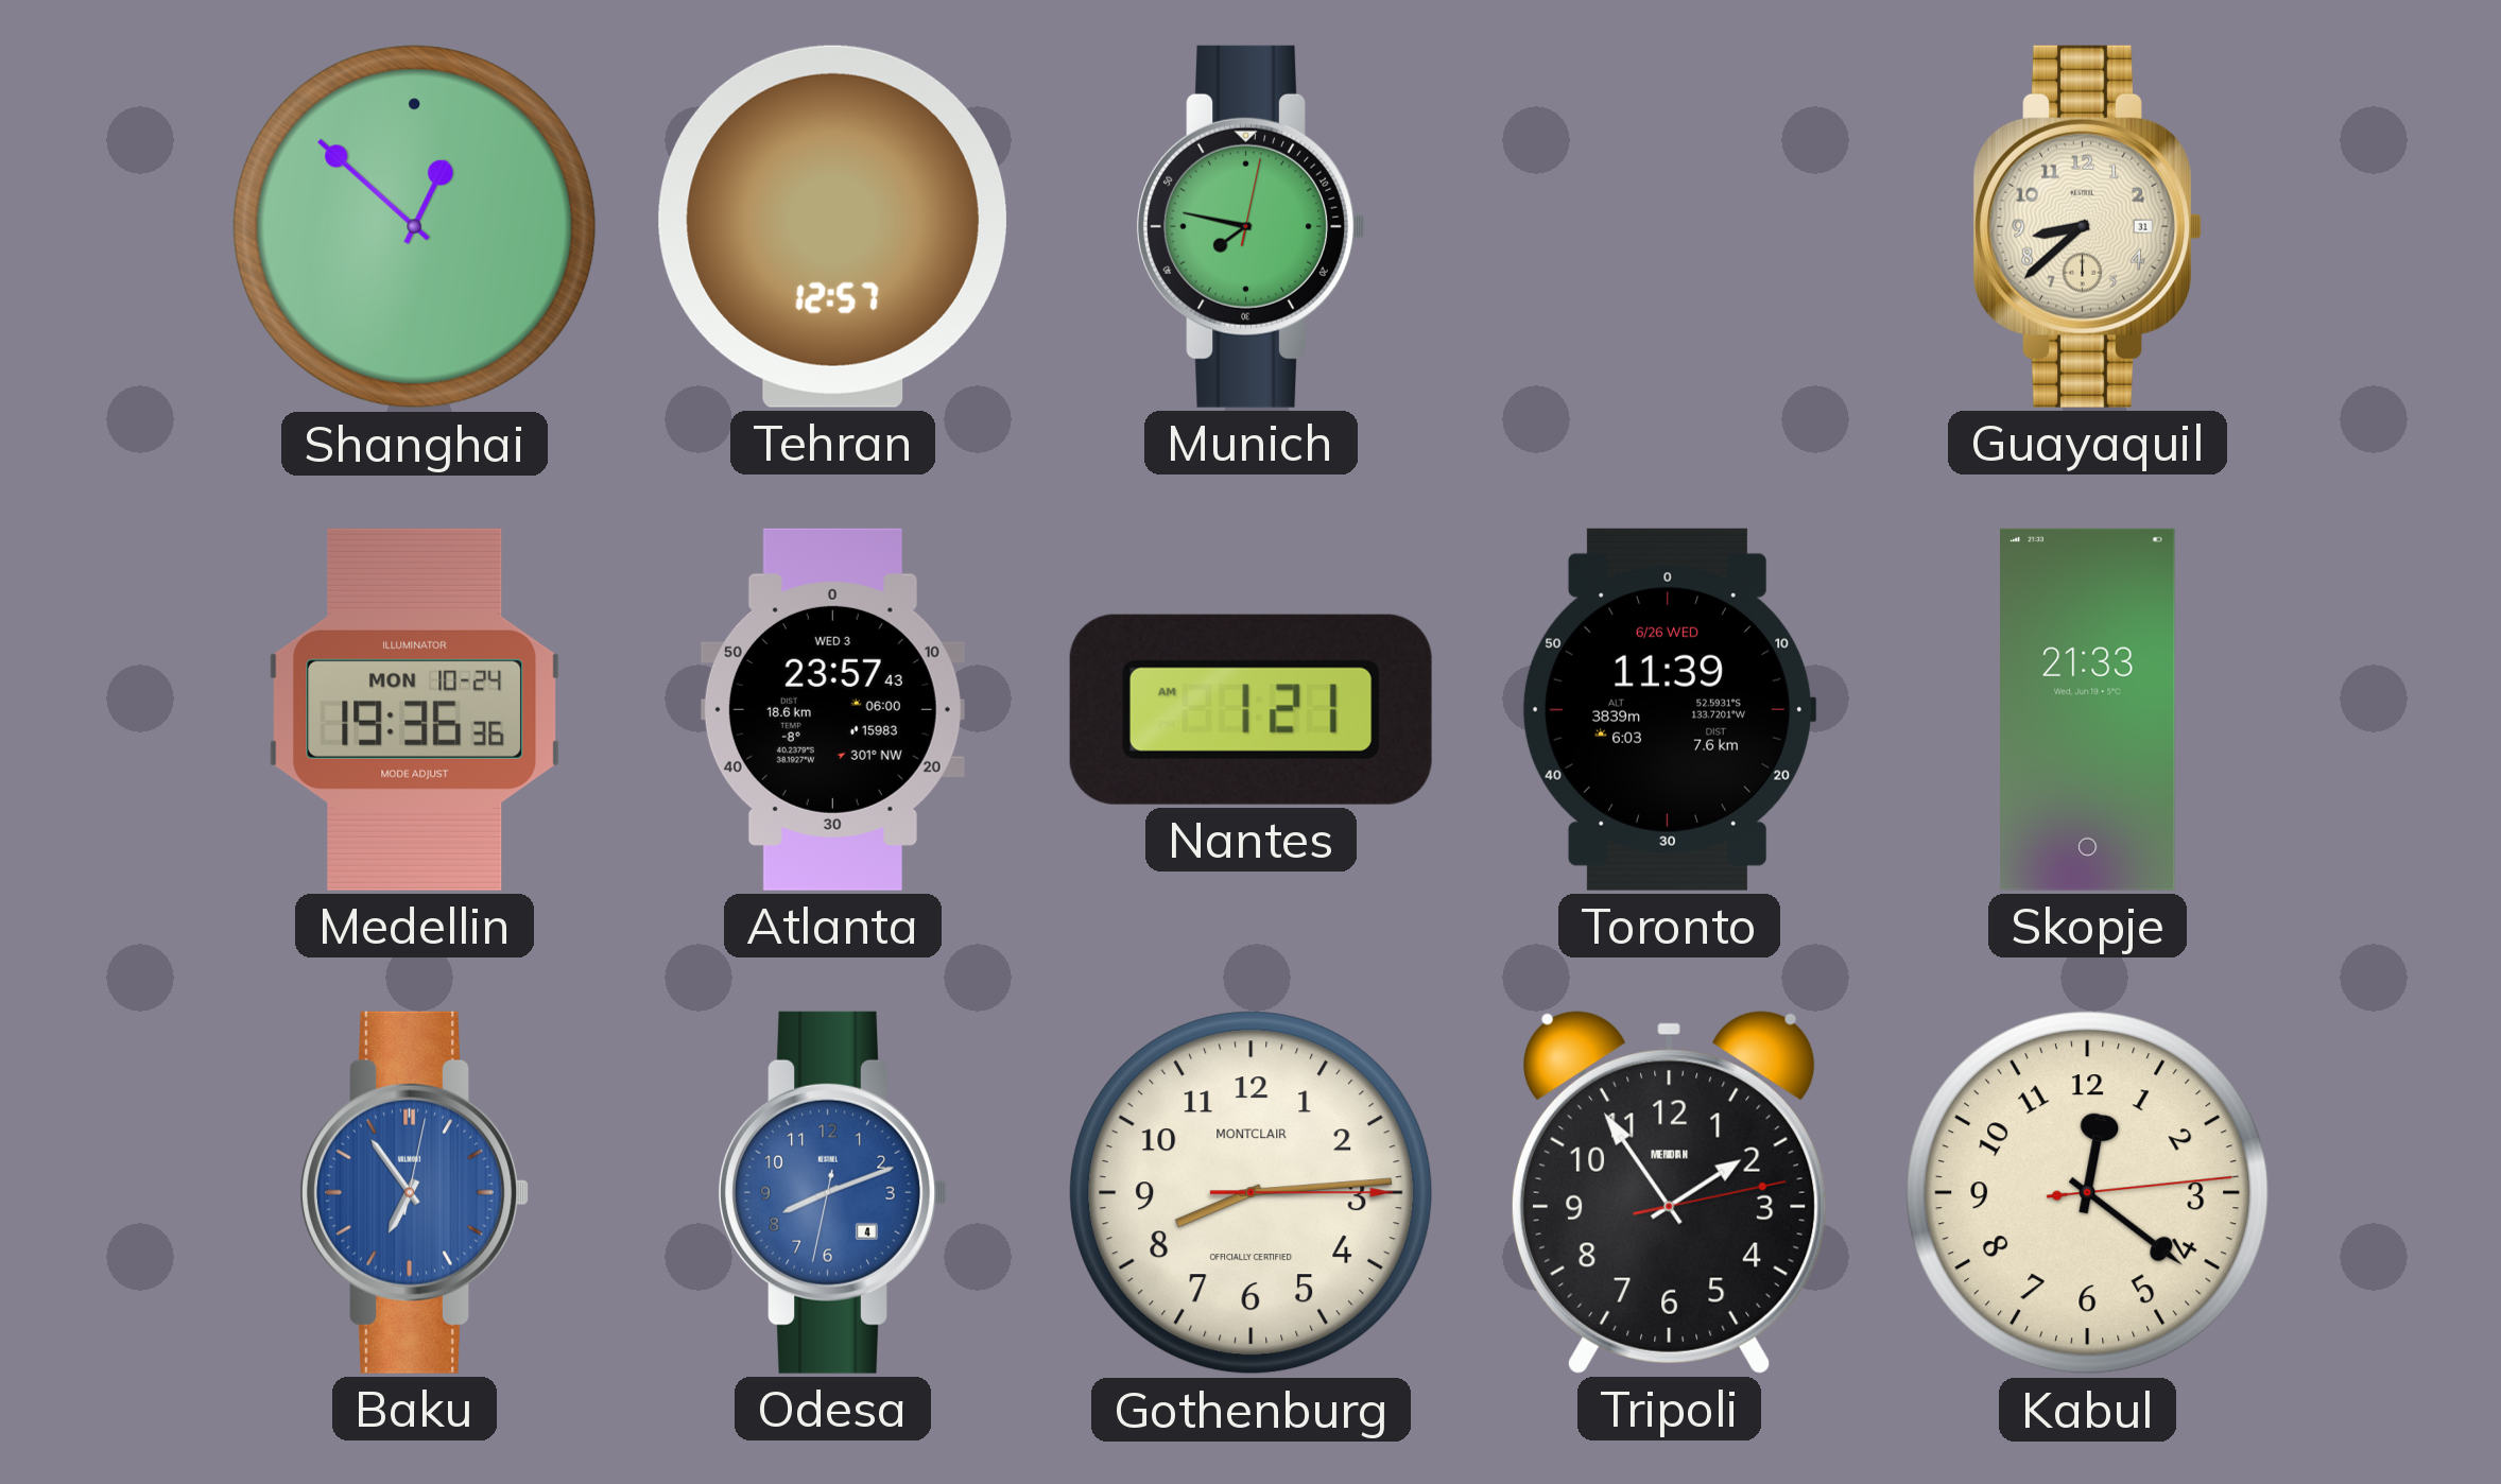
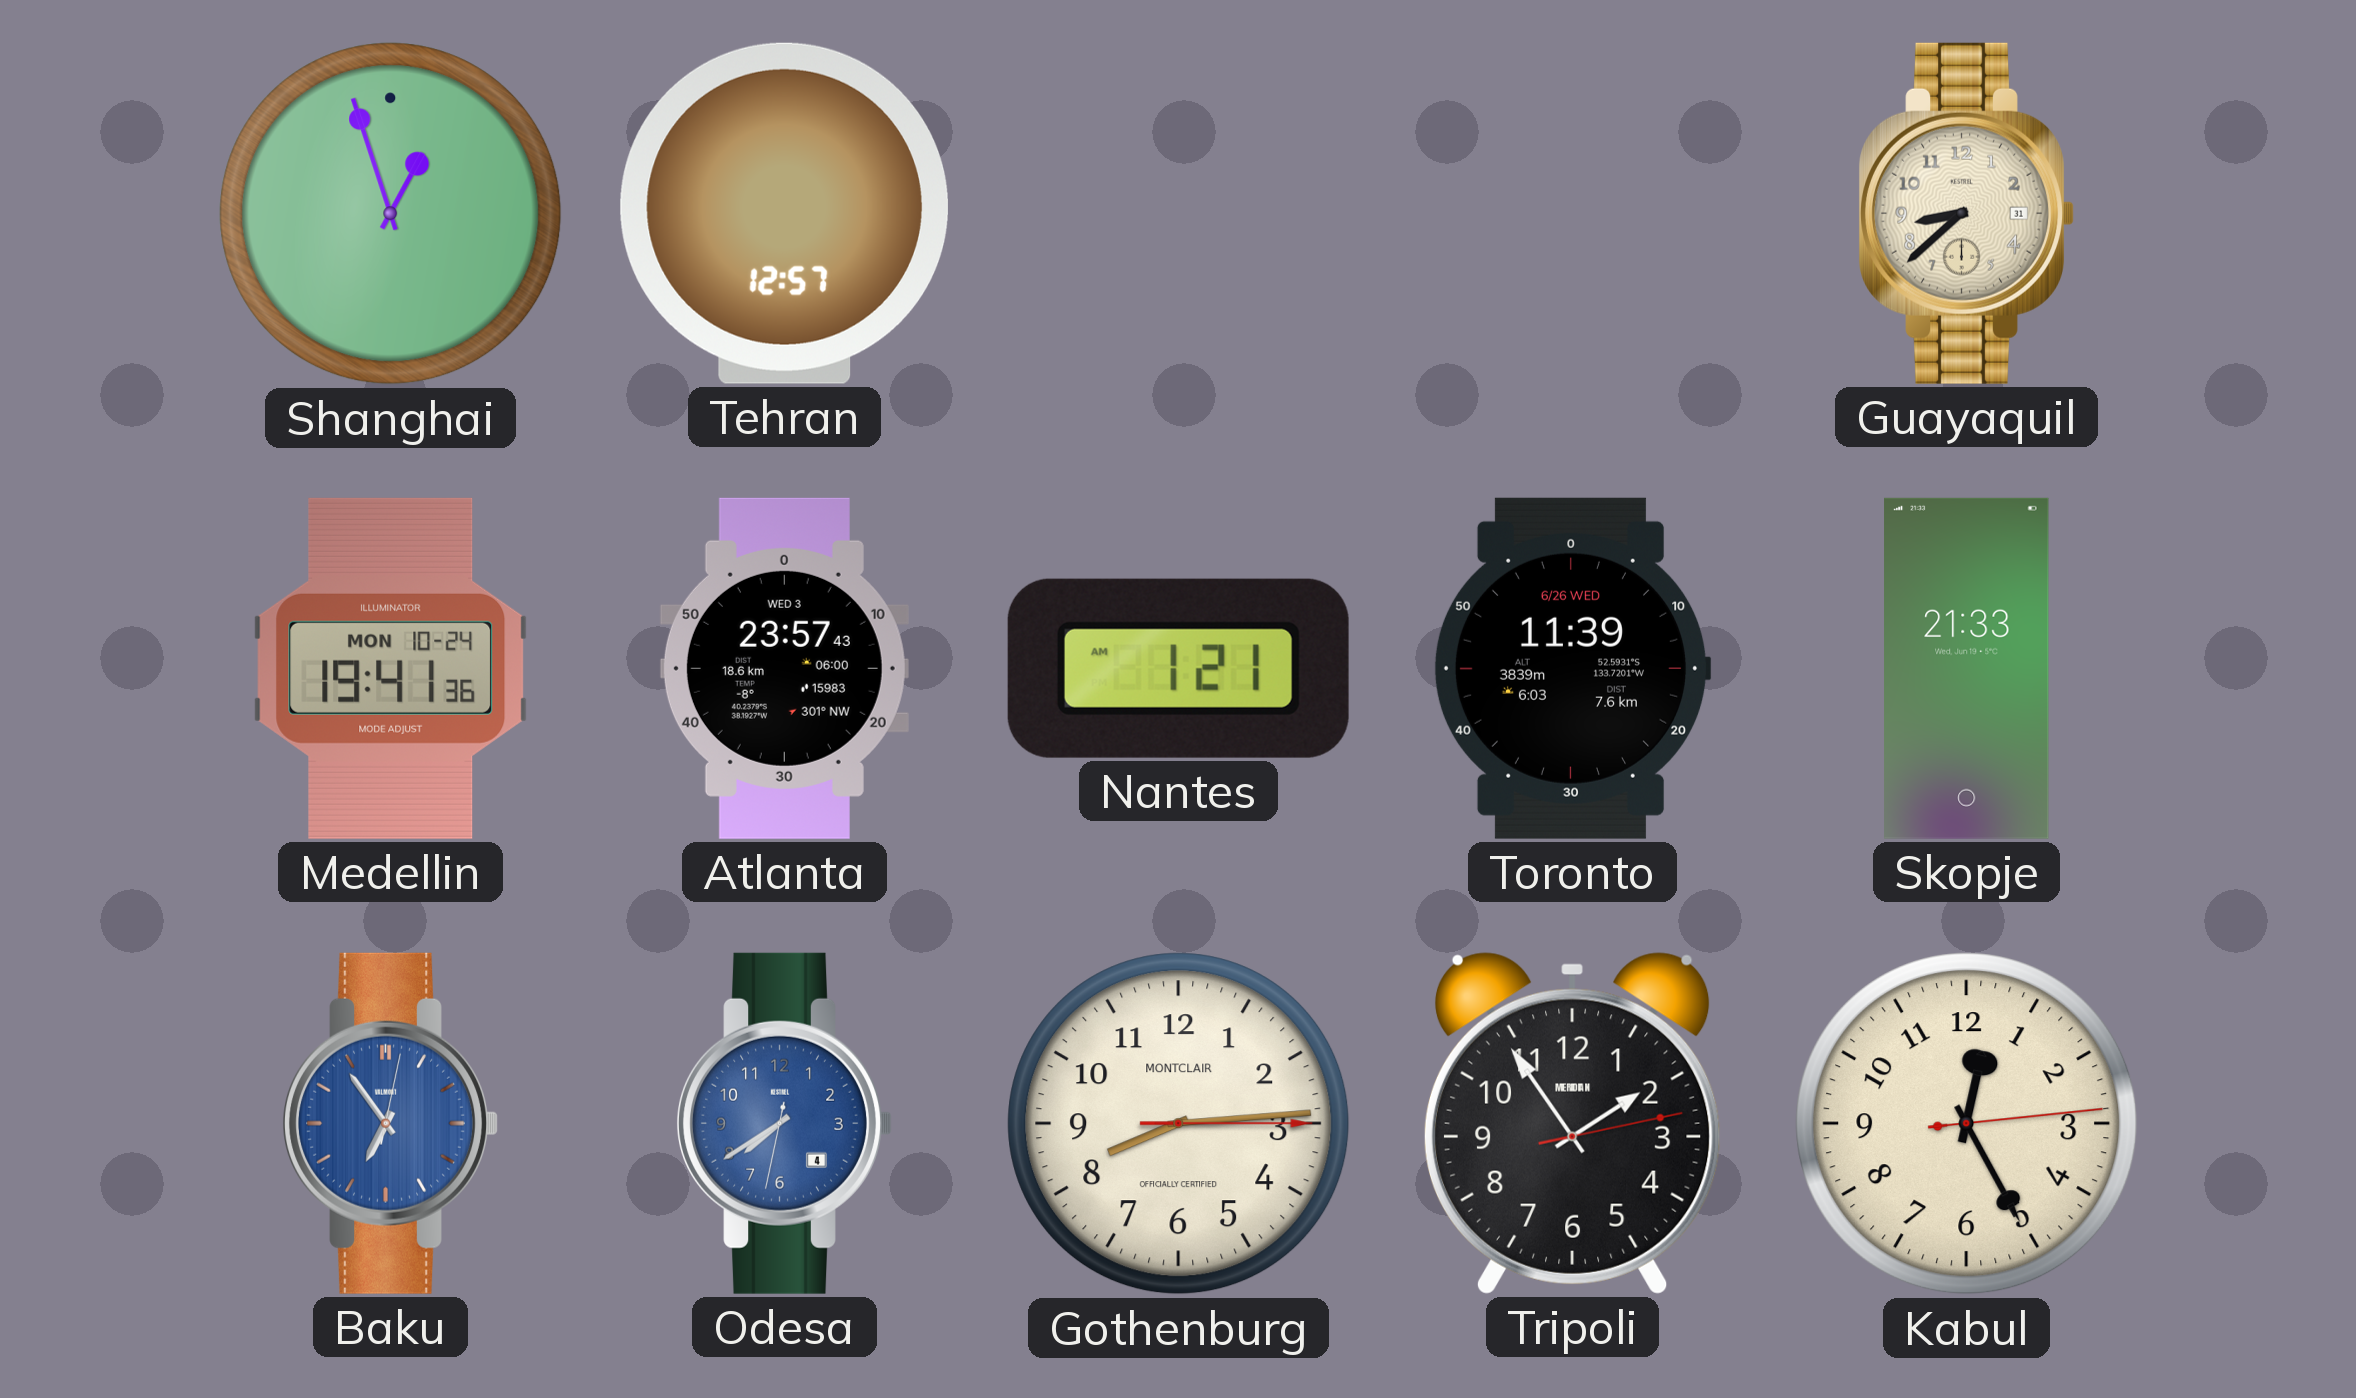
Shanghai: 12:52 -> 12:57
Munich: 7:47 -> none
Medellin: 19:36 -> 19:41
Odesa: 8:11 -> 7:39
Kabul: 12:21 -> 12:25
